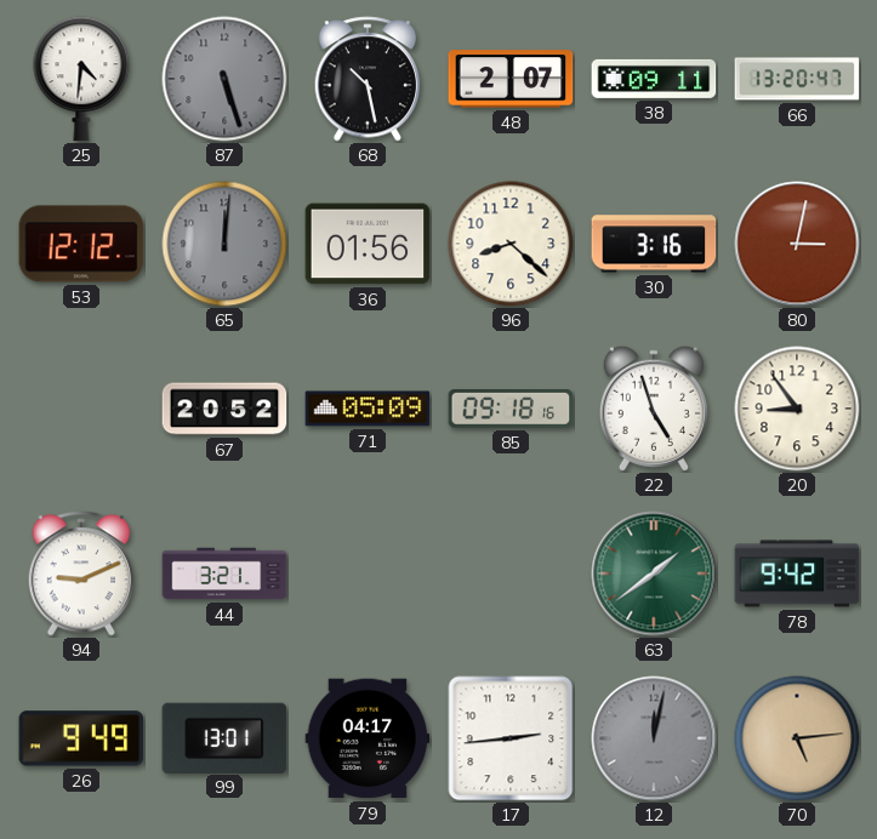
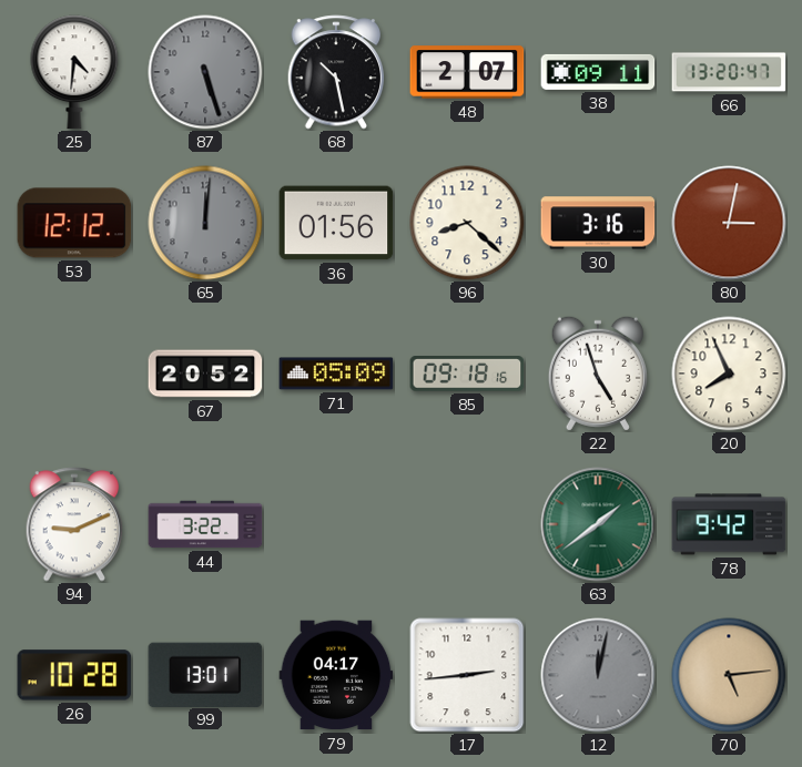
20: 8:54 -> 7:56
44: 3:21 -> 3:22
26: 9:49 -> 10:28
